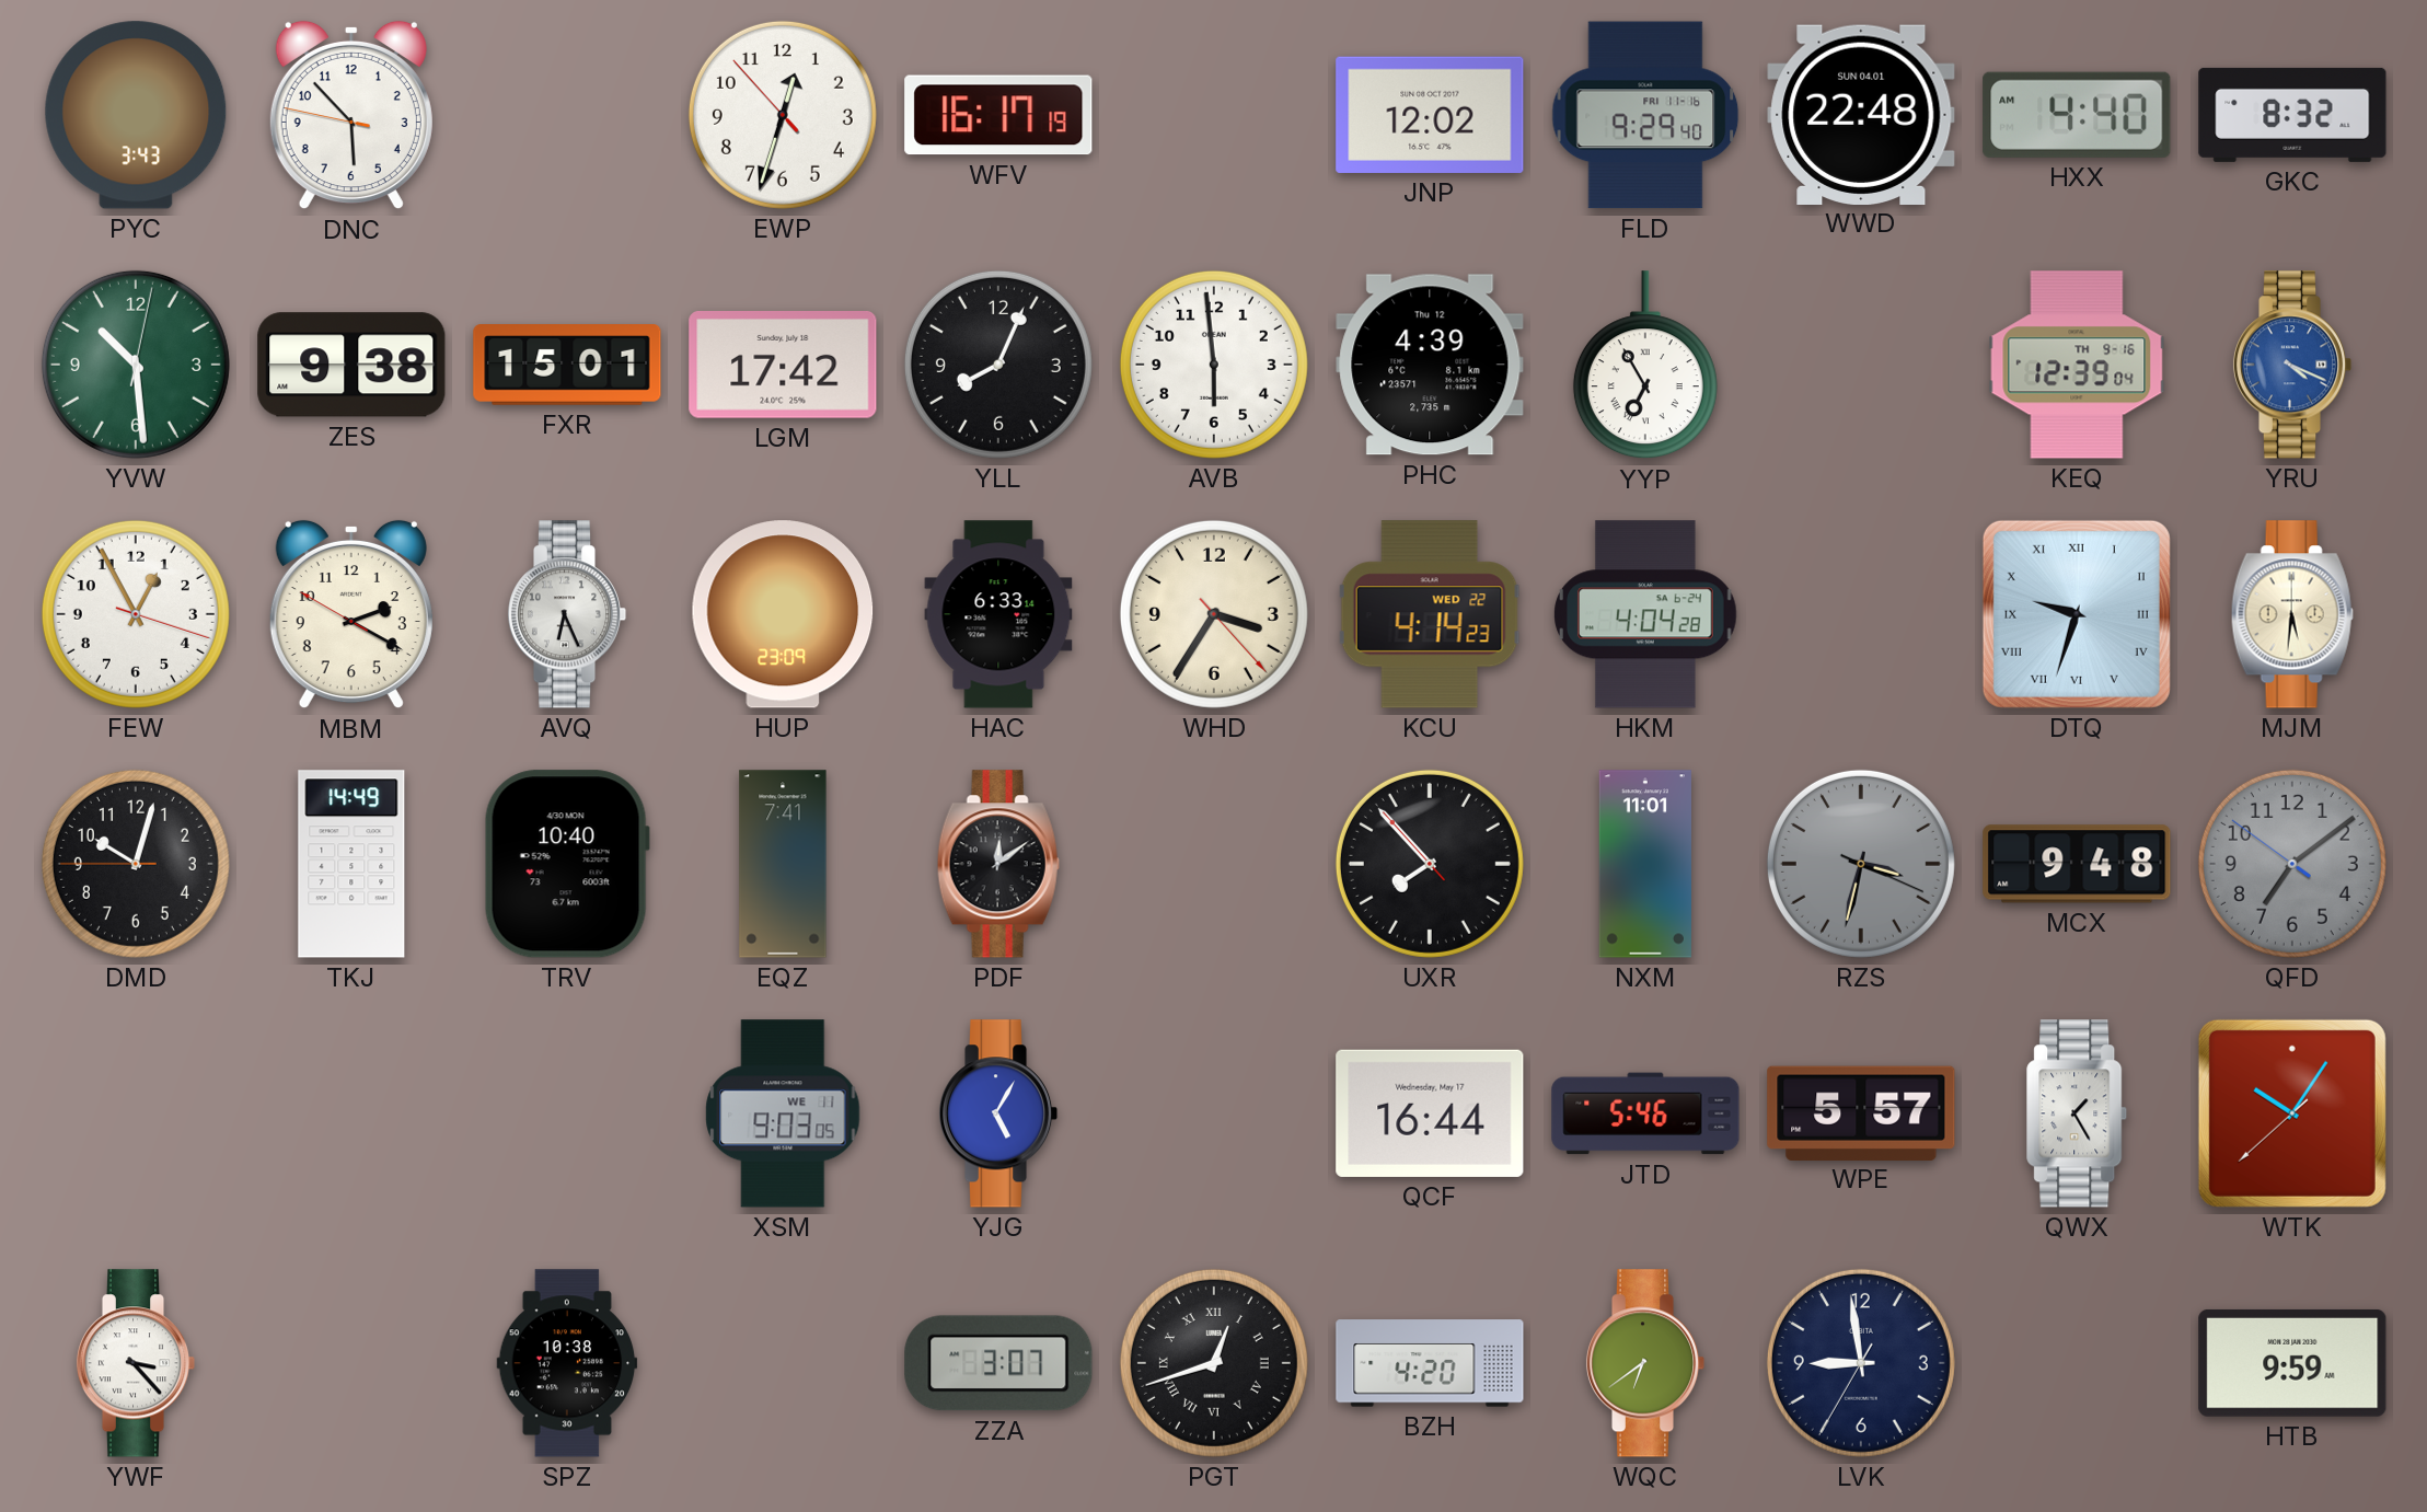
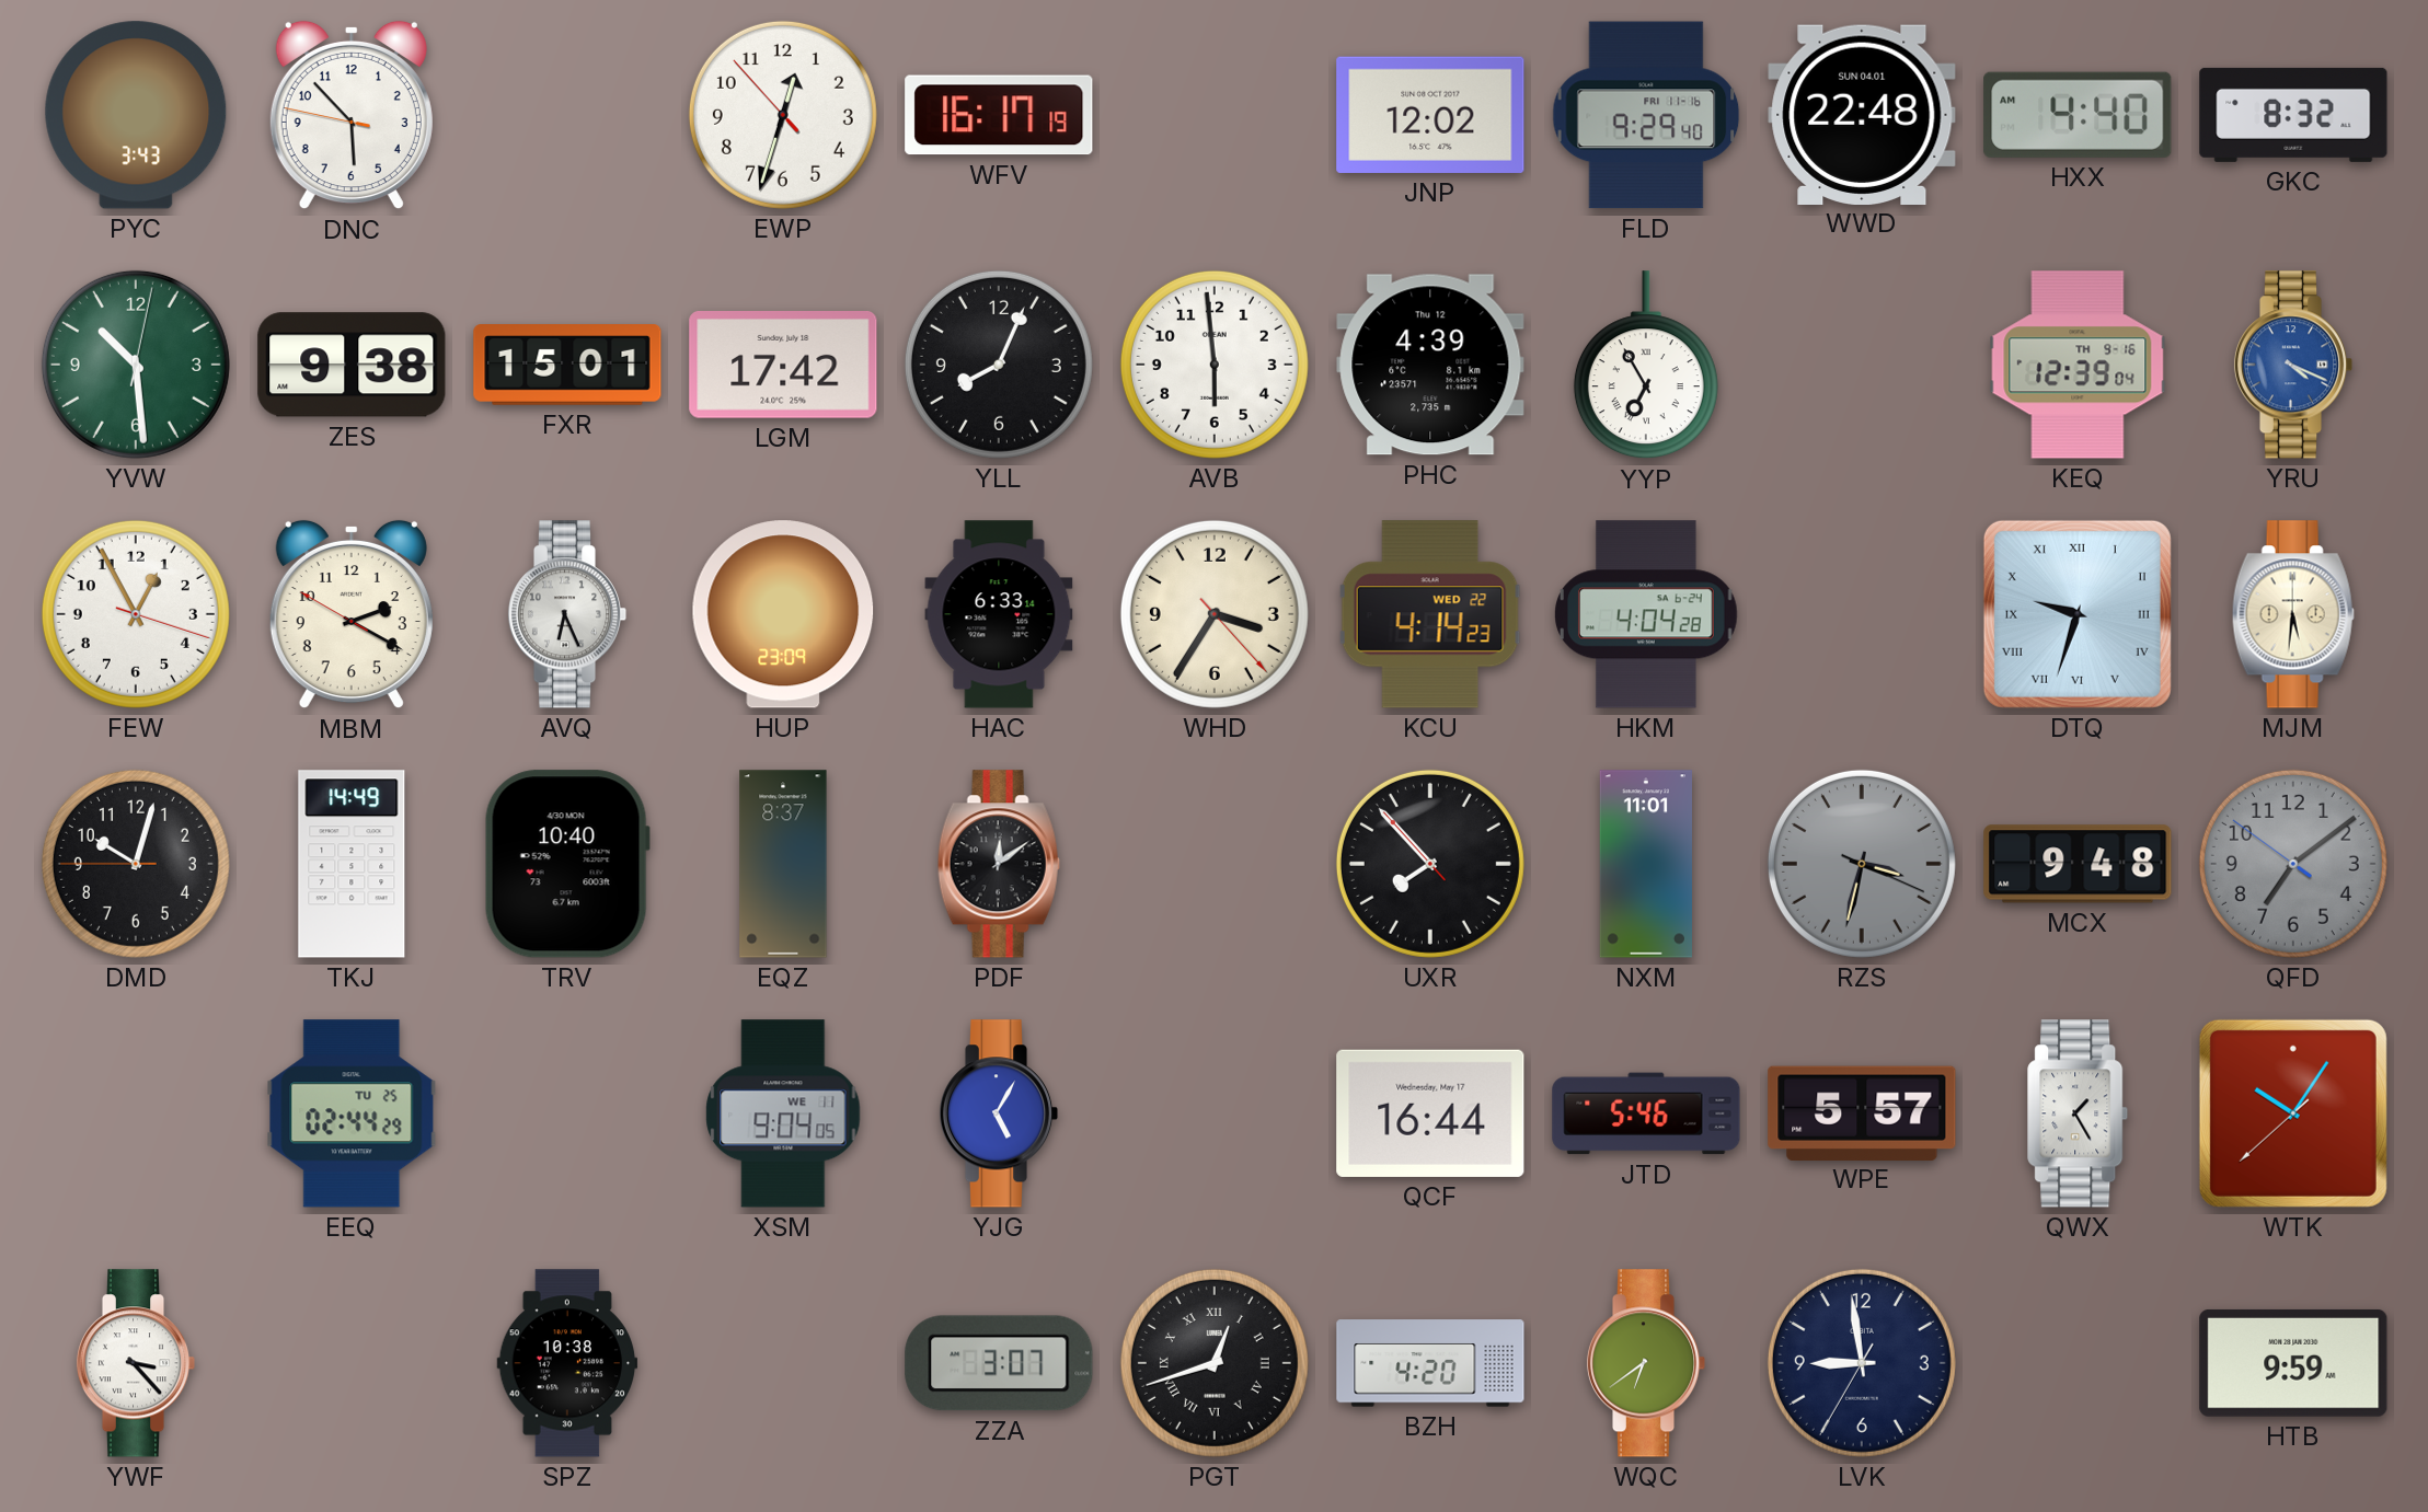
EQZ: 7:41 -> 8:37
EEQ: none -> 02:44
XSM: 9:03 -> 9:04
